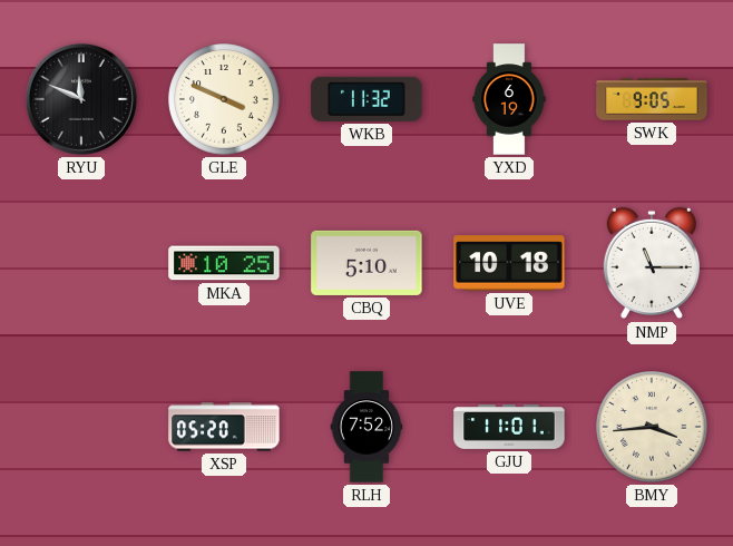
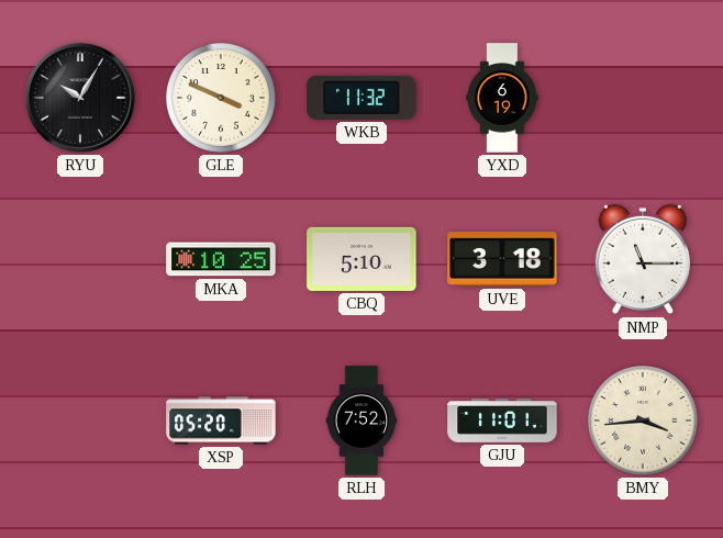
RYU: 11:49 -> 10:05
SWK: 9:05 -> none
UVE: 10:18 -> 3:18
